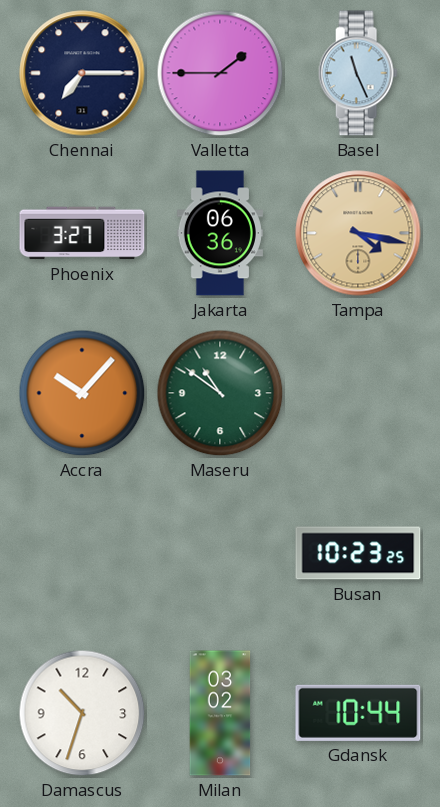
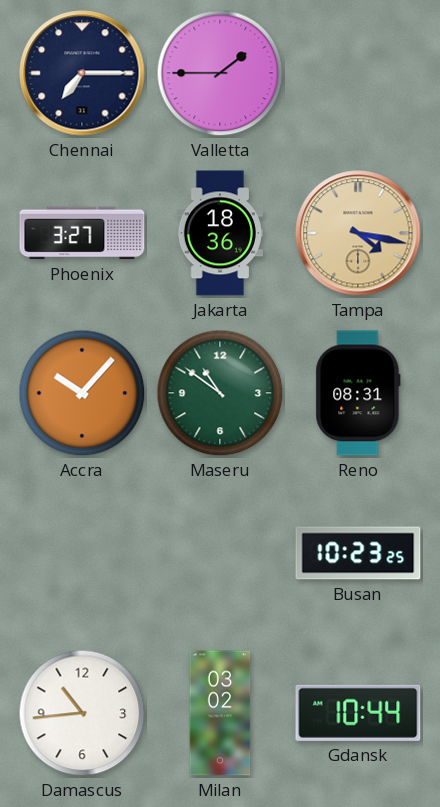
Basel: 11:26 -> none
Jakarta: 06:36 -> 18:36
Reno: none -> 08:31
Damascus: 10:33 -> 10:44
